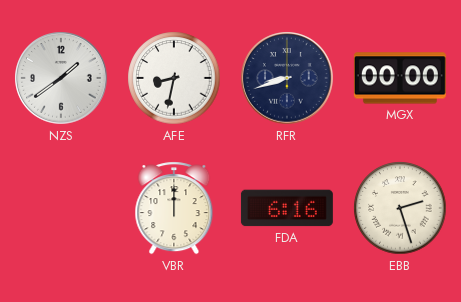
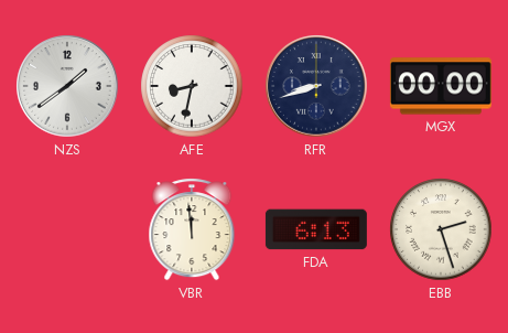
VBR: 12:00 -> 11:59
FDA: 6:16 -> 6:13
